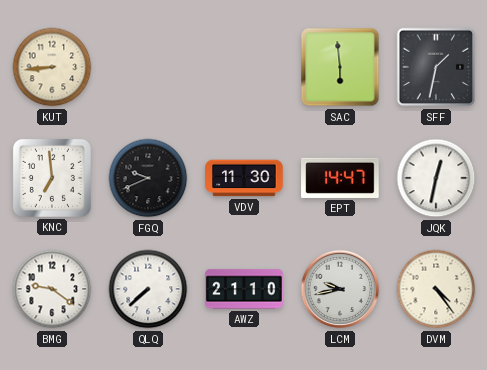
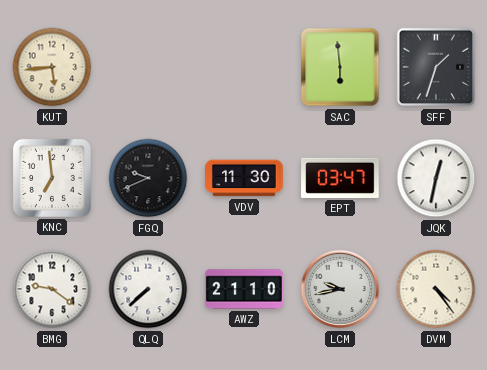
KUT: 8:44 -> 5:44
SFF: 1:32 -> 1:33
EPT: 14:47 -> 03:47
